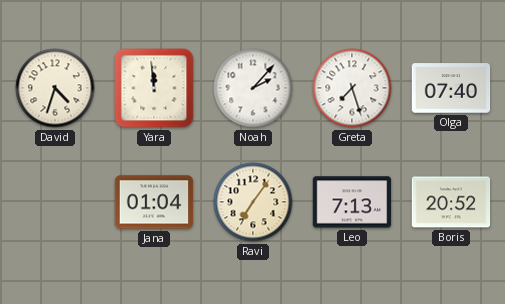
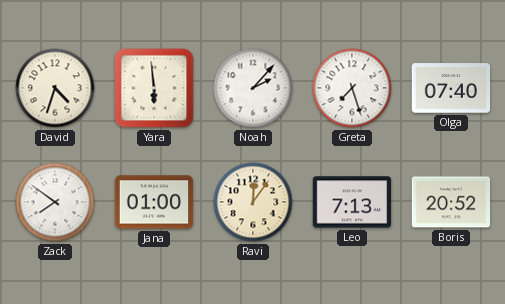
Yara: 11:59 -> 5:59
Zack: none -> 7:51
Jana: 01:04 -> 01:00
Ravi: 7:06 -> 12:06
